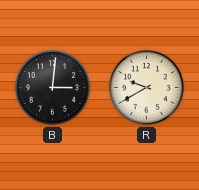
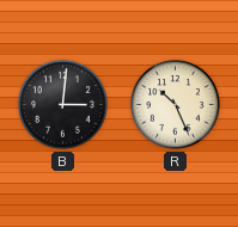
R: 9:40 -> 10:26
